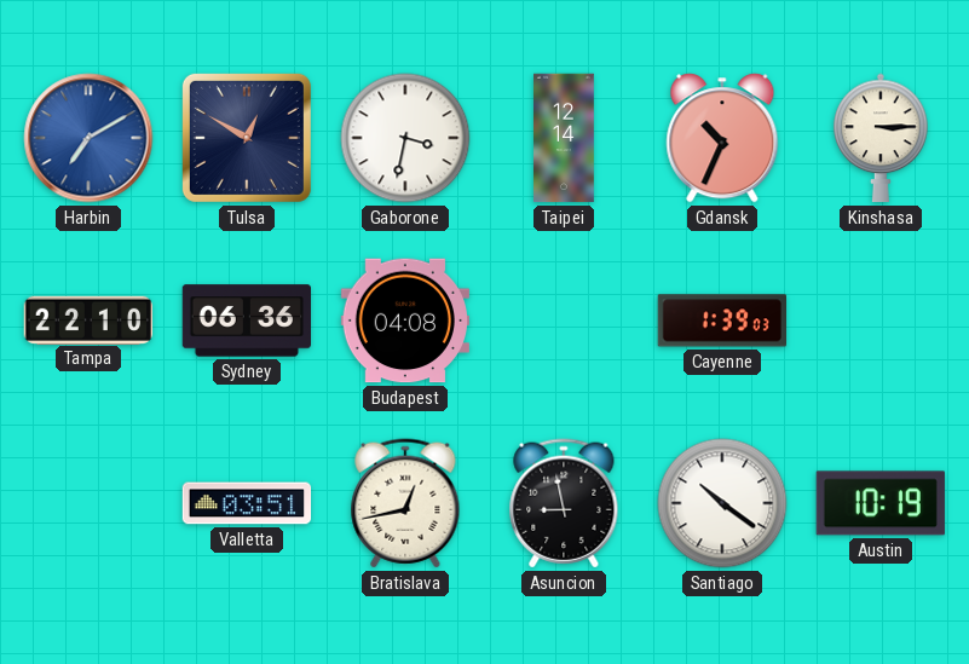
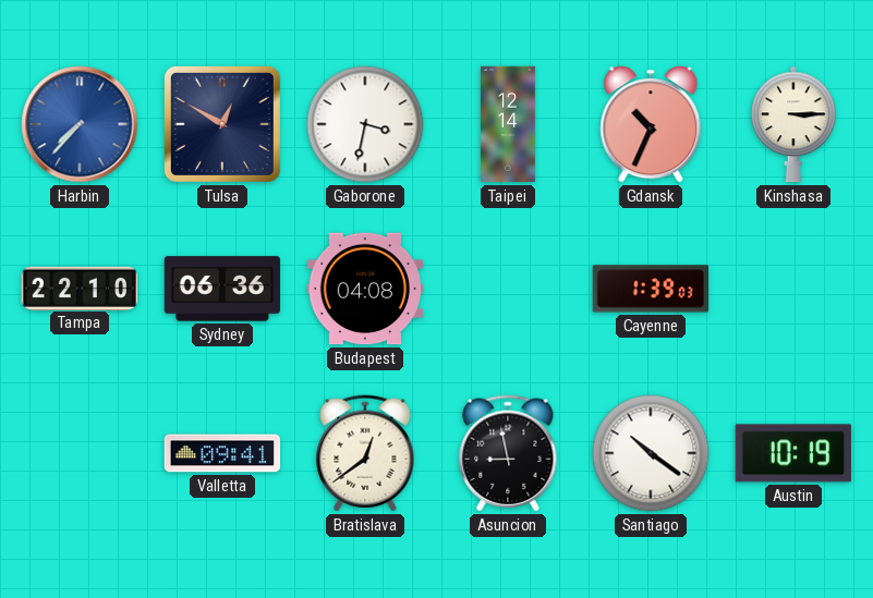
Harbin: 7:10 -> 7:37
Valletta: 03:51 -> 09:41
Bratislava: 12:43 -> 12:39
